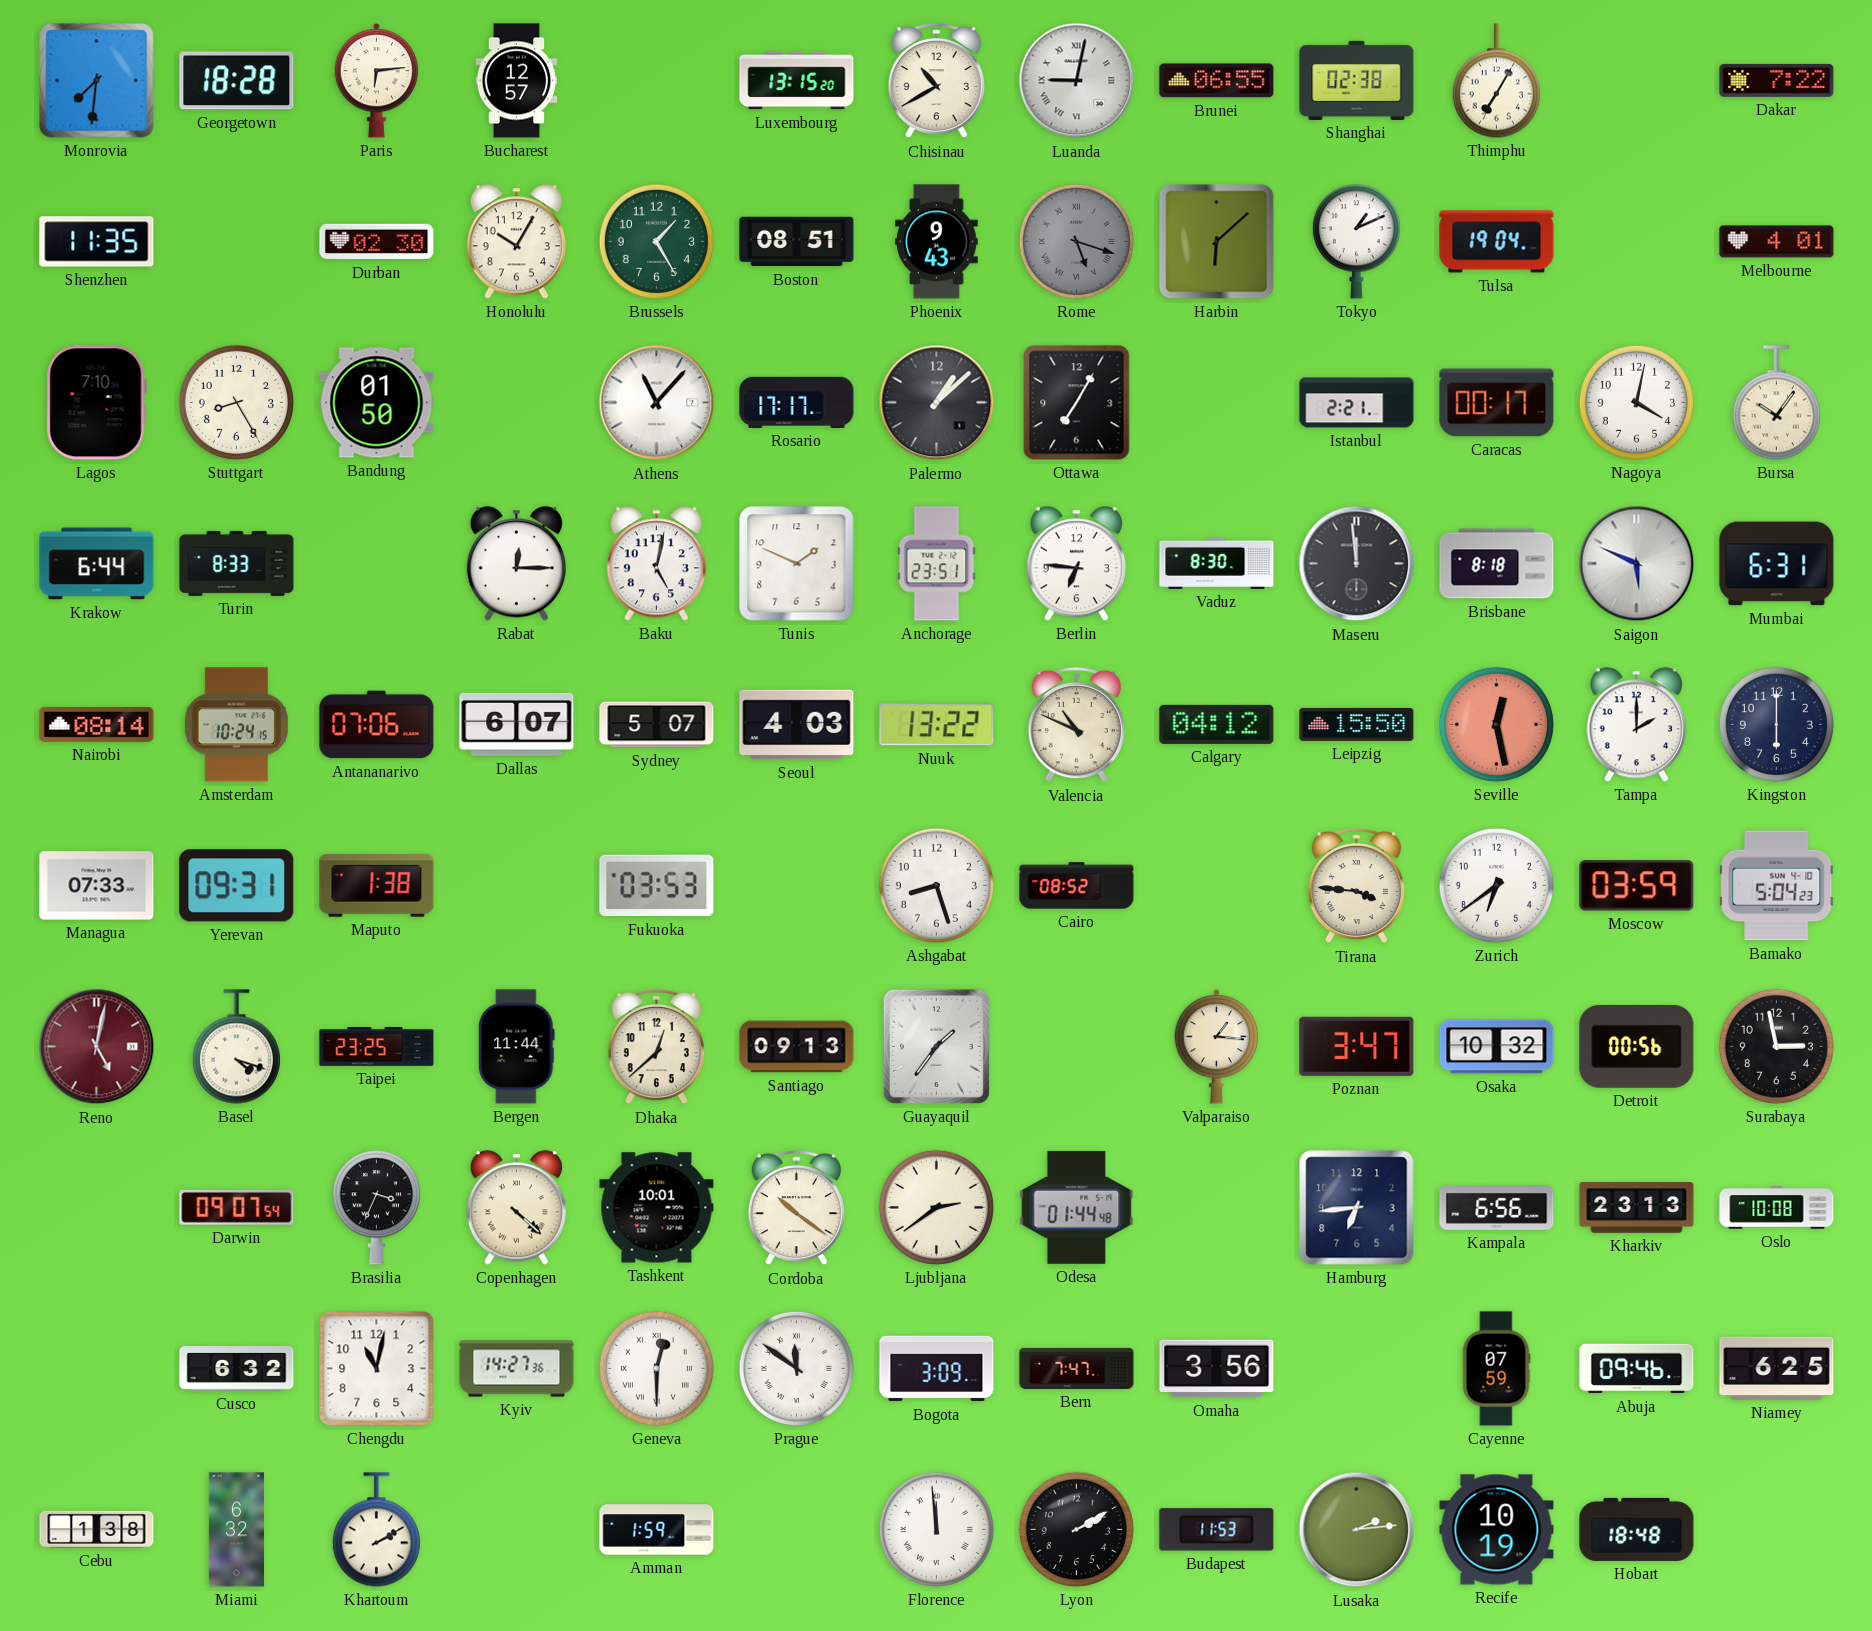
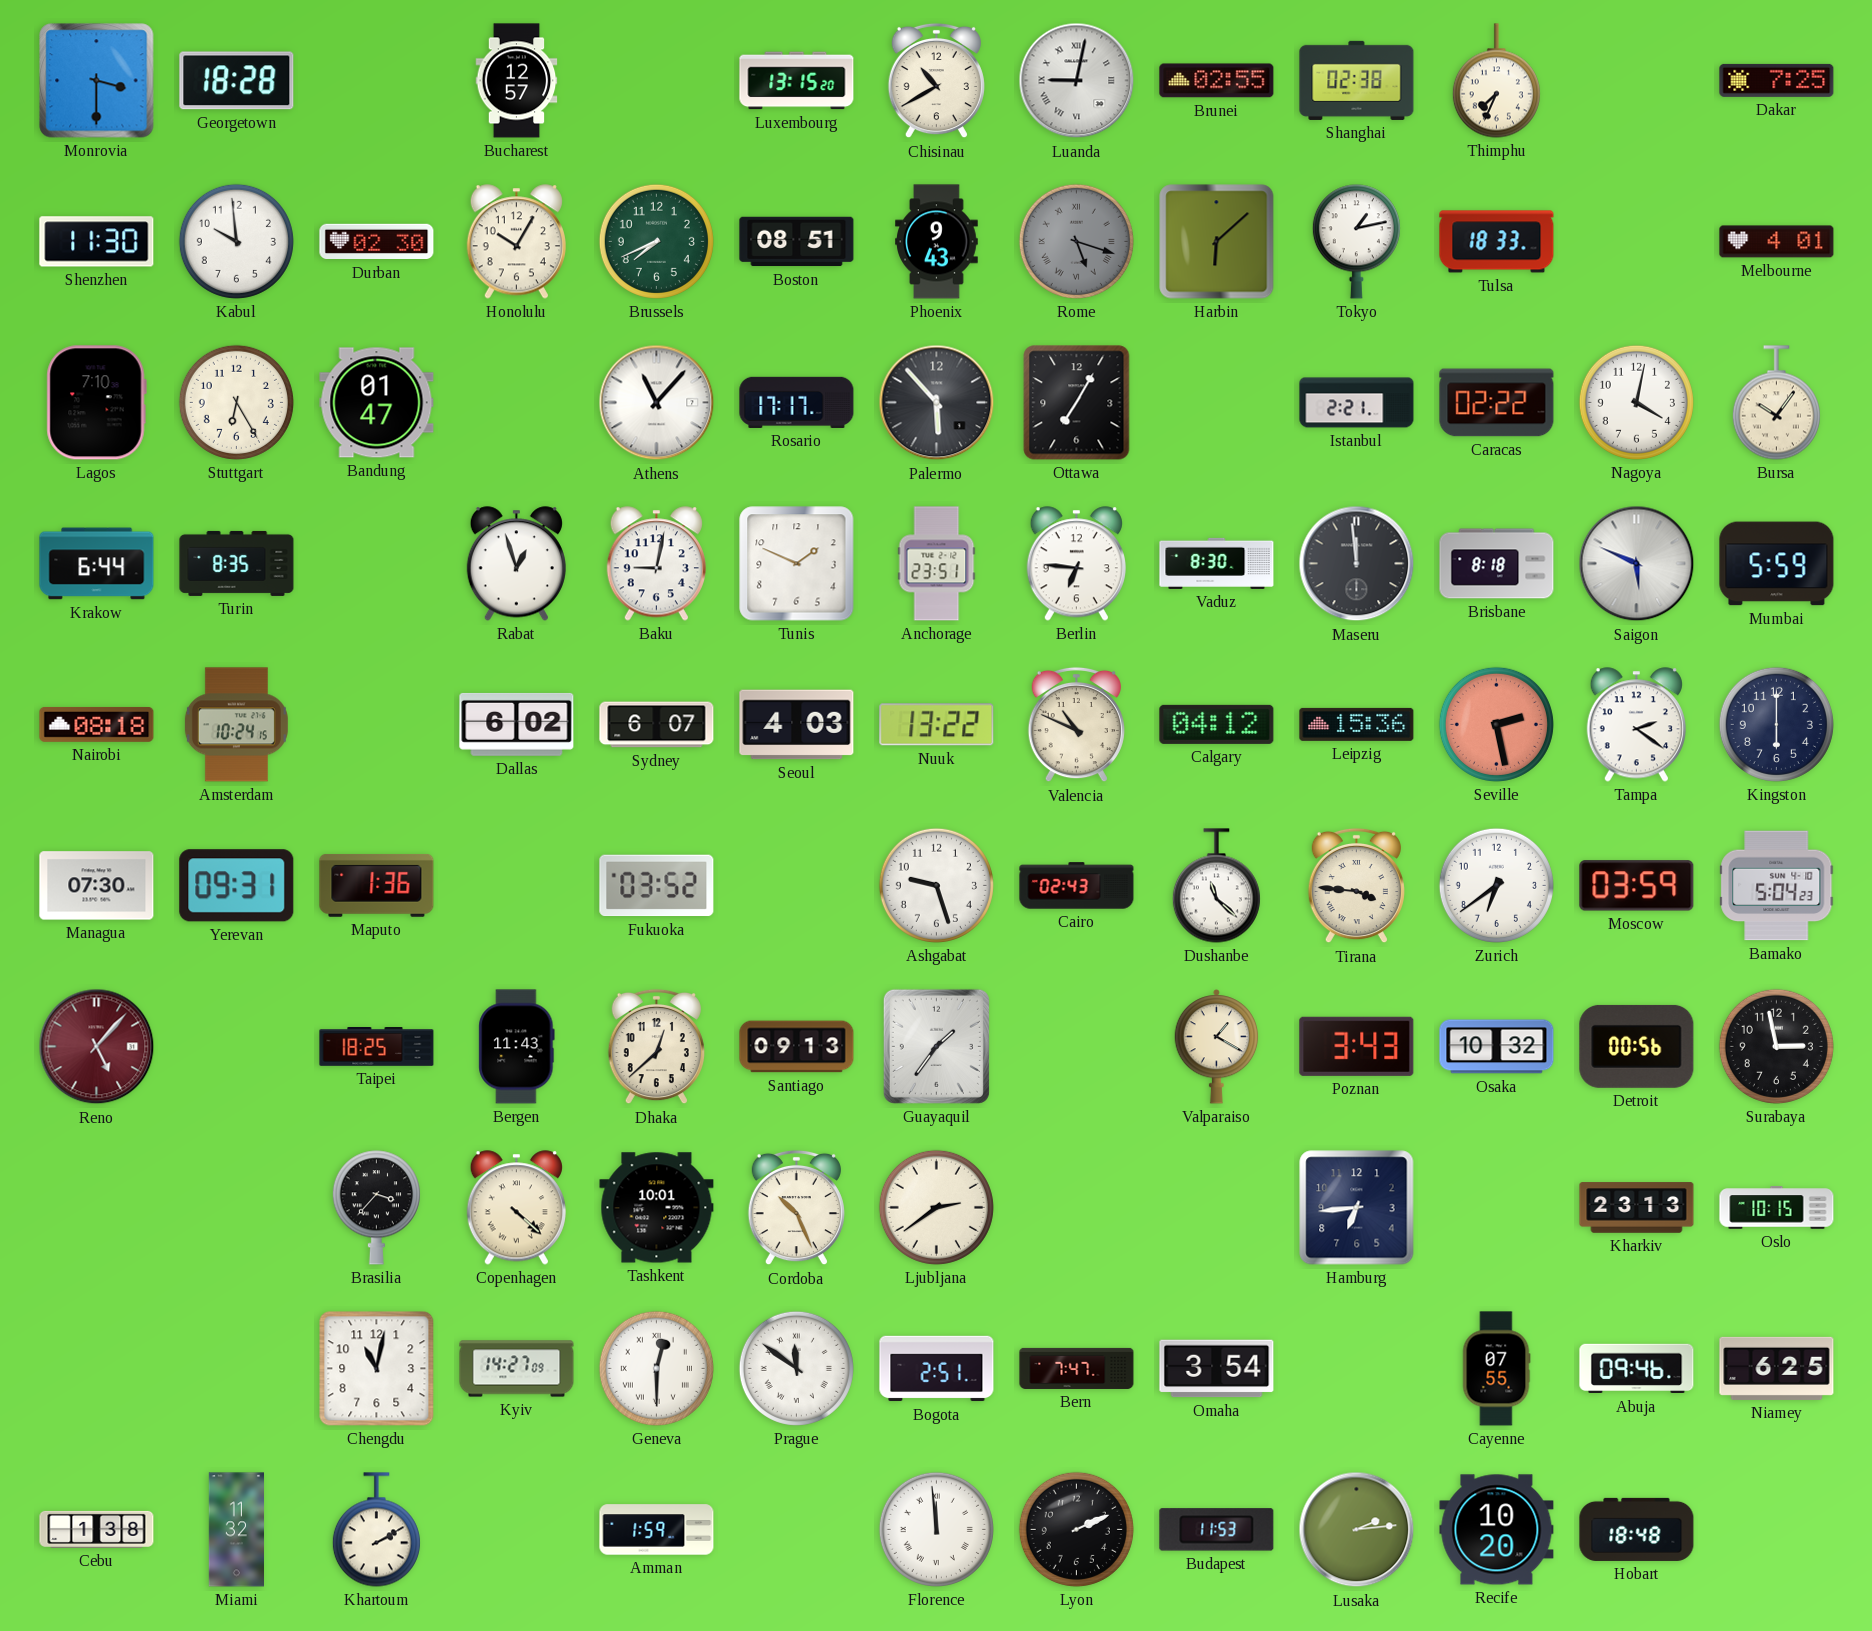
Monrovia: 7:31 -> 3:30
Paris: 6:14 -> none
Brunei: 06:55 -> 02:55
Thimphu: 7:05 -> 7:34
Dakar: 7:22 -> 7:25
Shenzhen: 11:35 -> 11:30
Kabul: none -> 9:59
Brussels: 1:25 -> 7:41
Tokyo: 1:11 -> 1:13
Tulsa: 19:04 -> 18:33
Stuttgart: 8:25 -> 6:25
Bandung: 01:50 -> 01:47
Palermo: 1:08 -> 5:53
Caracas: 00:17 -> 02:22
Turin: 8:33 -> 8:35
Rabat: 12:15 -> 12:57
Baku: 5:02 -> 9:02
Mumbai: 6:31 -> 5:59
Nairobi: 08:14 -> 08:18
Antananarivo: 07:06 -> none
Dallas: 6:07 -> 6:02
Sydney: 5:07 -> 6:07
Leipzig: 15:50 -> 15:36
Seville: 12:28 -> 2:28
Tampa: 2:00 -> 2:21
Managua: 07:33 -> 07:30
Maputo: 1:38 -> 1:36
Fukuoka: 03:53 -> 03:52
Ashgabat: 8:27 -> 9:27
Cairo: 08:52 -> 02:43
Dushanbe: none -> 11:22
Reno: 5:02 -> 5:07
Basel: 4:18 -> none
Taipei: 23:25 -> 18:25
Bergen: 11:44 -> 11:43
Valparaiso: 1:16 -> 1:20
Poznan: 3:47 -> 3:43
Darwin: 09:07 -> none
Brasilia: 3:34 -> 3:37
Cordoba: 10:21 -> 10:26
Odesa: 01:44 -> none
Kampala: 6:56 -> none
Oslo: 10:08 -> 10:15
Cusco: 6:32 -> none
Kyiv: 14:27:36 -> 14:27:09
Bogota: 3:09 -> 2:51
Omaha: 3:56 -> 3:54
Cayenne: 07:59 -> 07:55
Miami: 6:32 -> 11:32
Lyon: 2:10 -> 2:11
Recife: 10:19 -> 10:20
